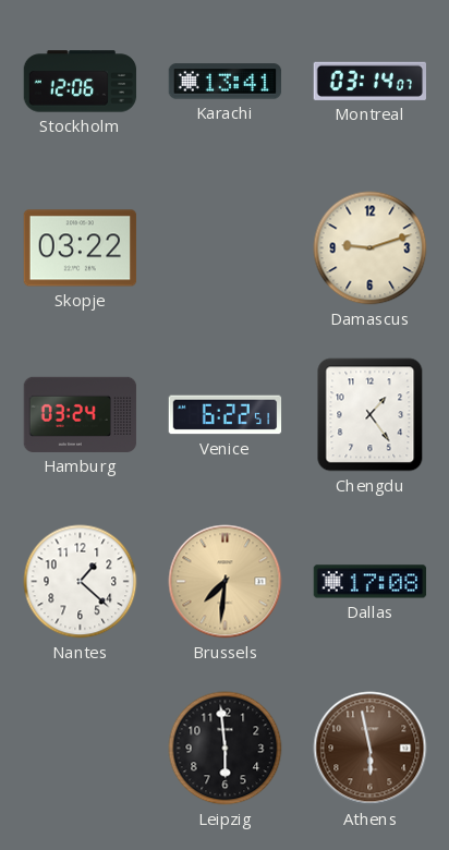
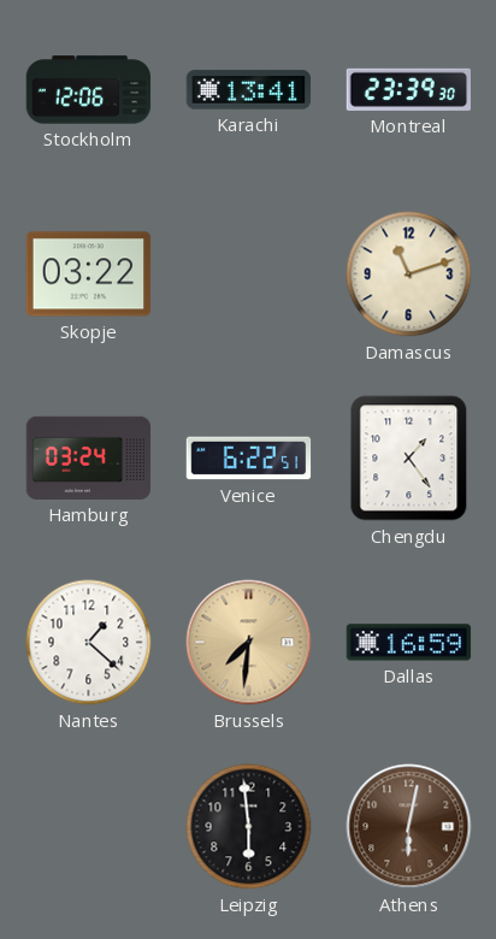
Montreal: 03:14 -> 23:39
Damascus: 9:12 -> 11:12
Dallas: 17:08 -> 16:59
Athens: 5:58 -> 6:02
